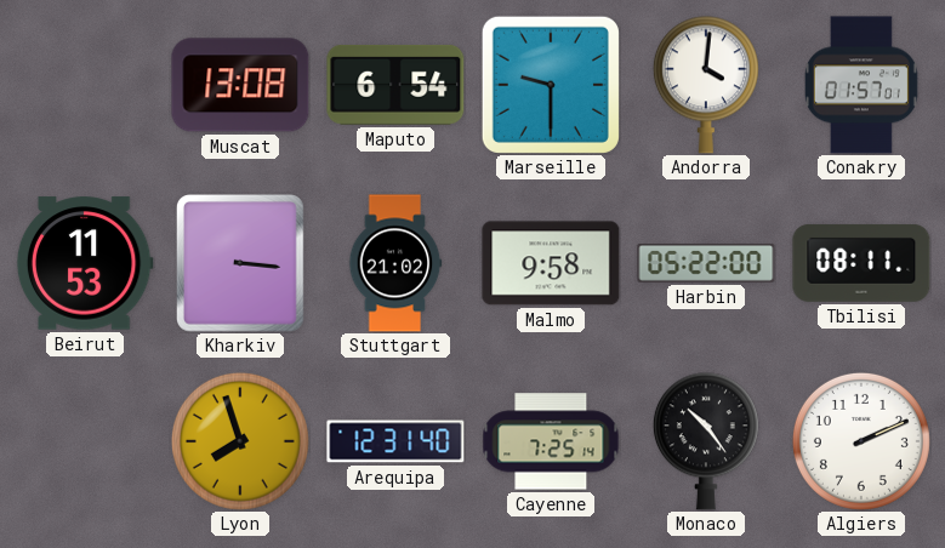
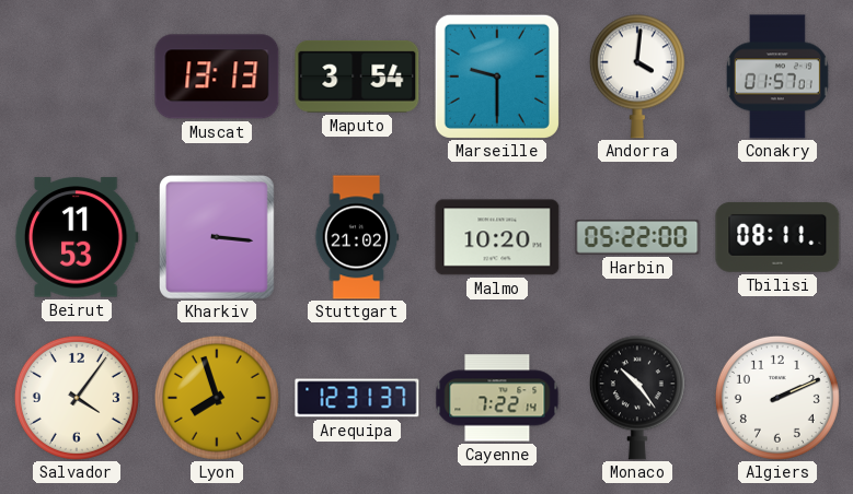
Muscat: 13:08 -> 13:13
Maputo: 6:54 -> 3:54
Malmo: 9:58 -> 10:20
Salvador: none -> 4:06
Arequipa: 12:31:40 -> 12:31:37
Cayenne: 7:25 -> 7:22
